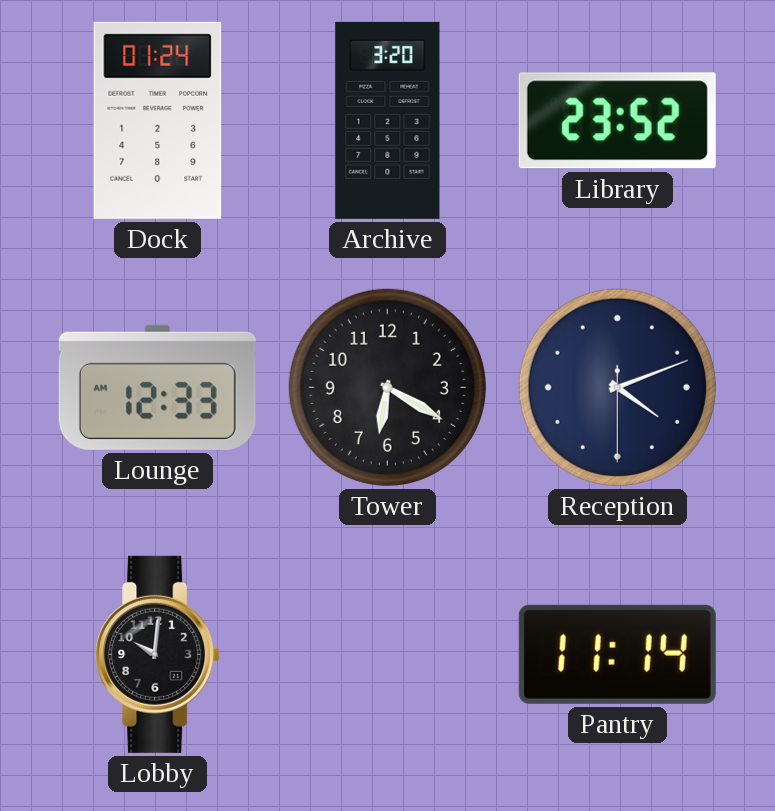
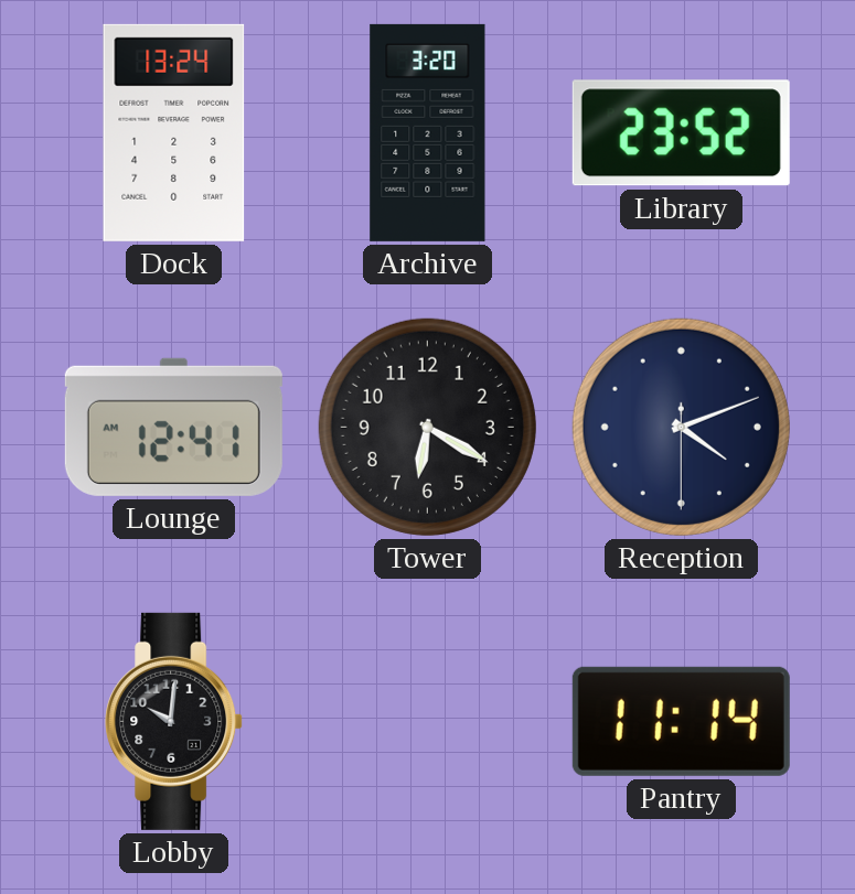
Dock: 01:24 -> 13:24
Lounge: 12:33 -> 12:41
